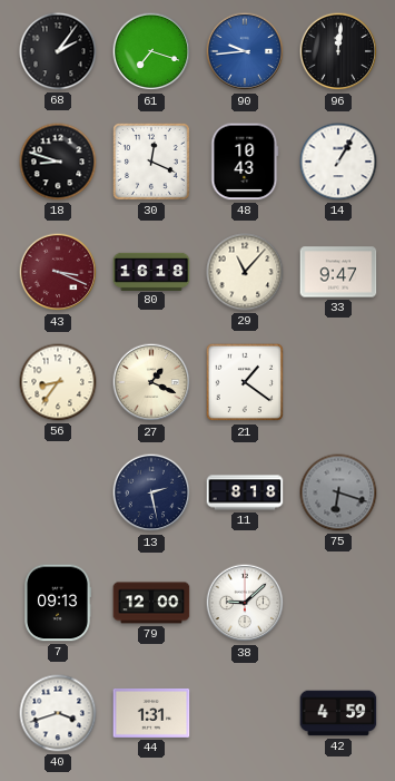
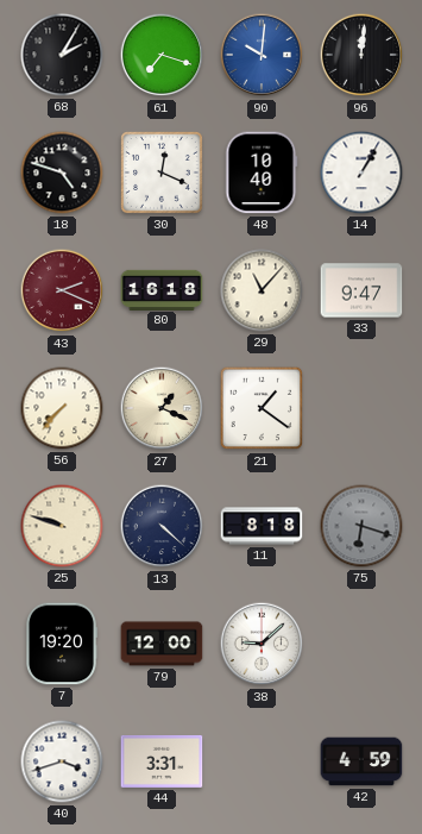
68: 2:06 -> 2:05
90: 9:44 -> 10:01
18: 8:48 -> 4:48
48: 10:43 -> 10:40
43: 3:19 -> 2:19
56: 8:36 -> 7:37
25: none -> 9:48
13: 2:28 -> 4:22
7: 09:13 -> 19:20
44: 1:31 -> 3:31
